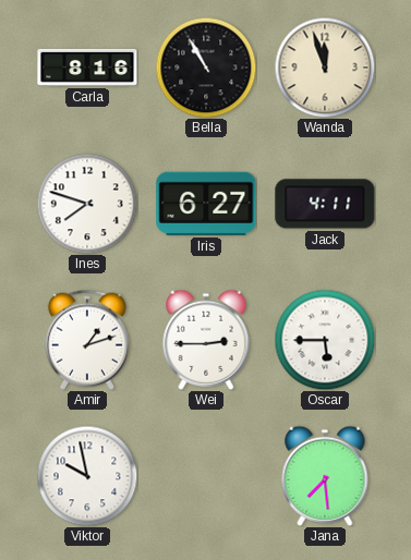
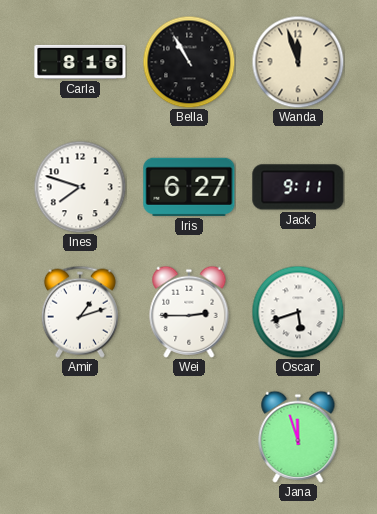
Jack: 4:11 -> 9:11
Oscar: 5:45 -> 5:42
Viktor: 9:58 -> none
Jana: 7:29 -> 11:57
